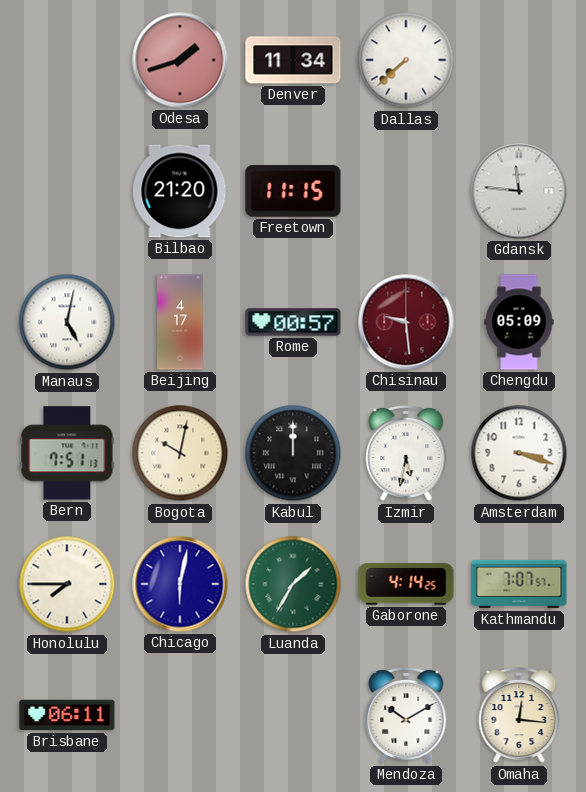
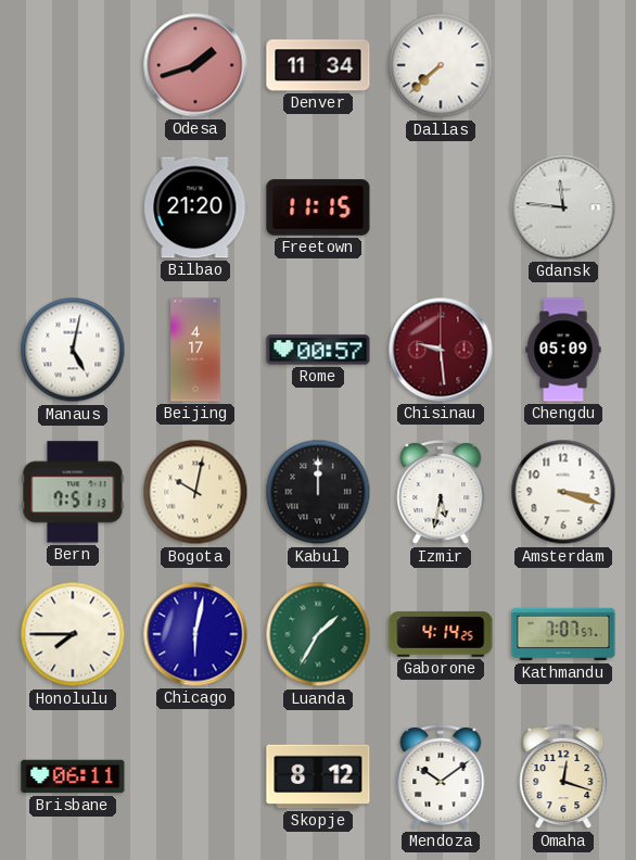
Skopje: none -> 8:12
Mendoza: 10:10 -> 10:09
Omaha: 12:16 -> 12:18
